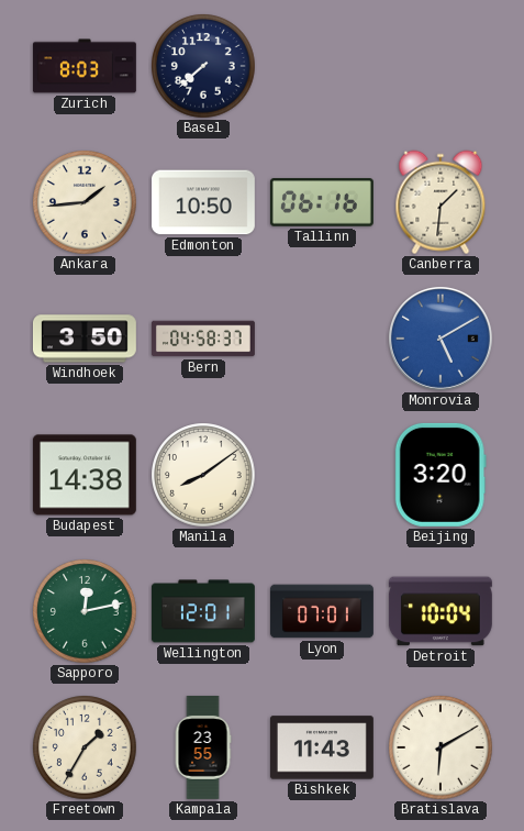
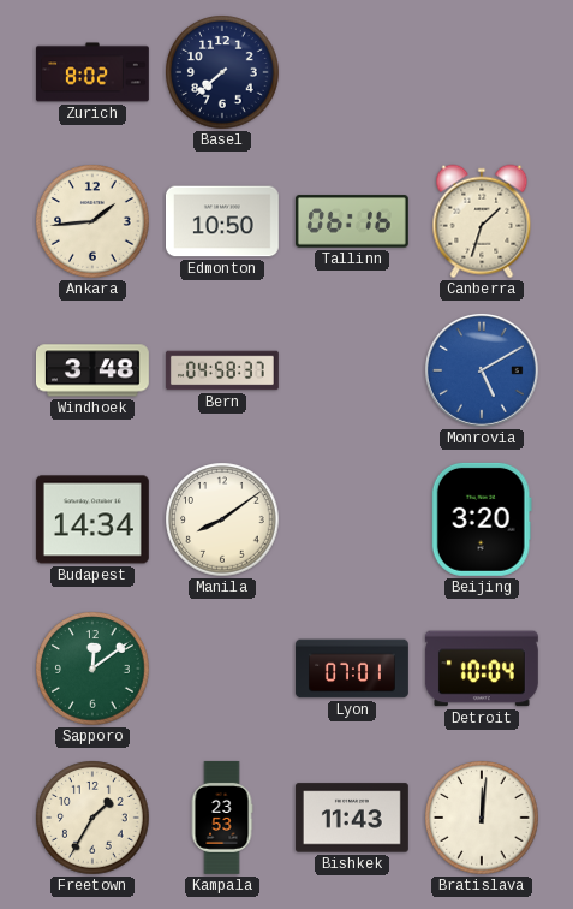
Zurich: 8:03 -> 8:02
Canberra: 1:31 -> 1:33
Windhoek: 3:50 -> 3:48
Budapest: 14:38 -> 14:34
Sapporo: 12:13 -> 12:09
Wellington: 12:01 -> none
Kampala: 23:55 -> 23:53
Bratislava: 6:10 -> 12:01
